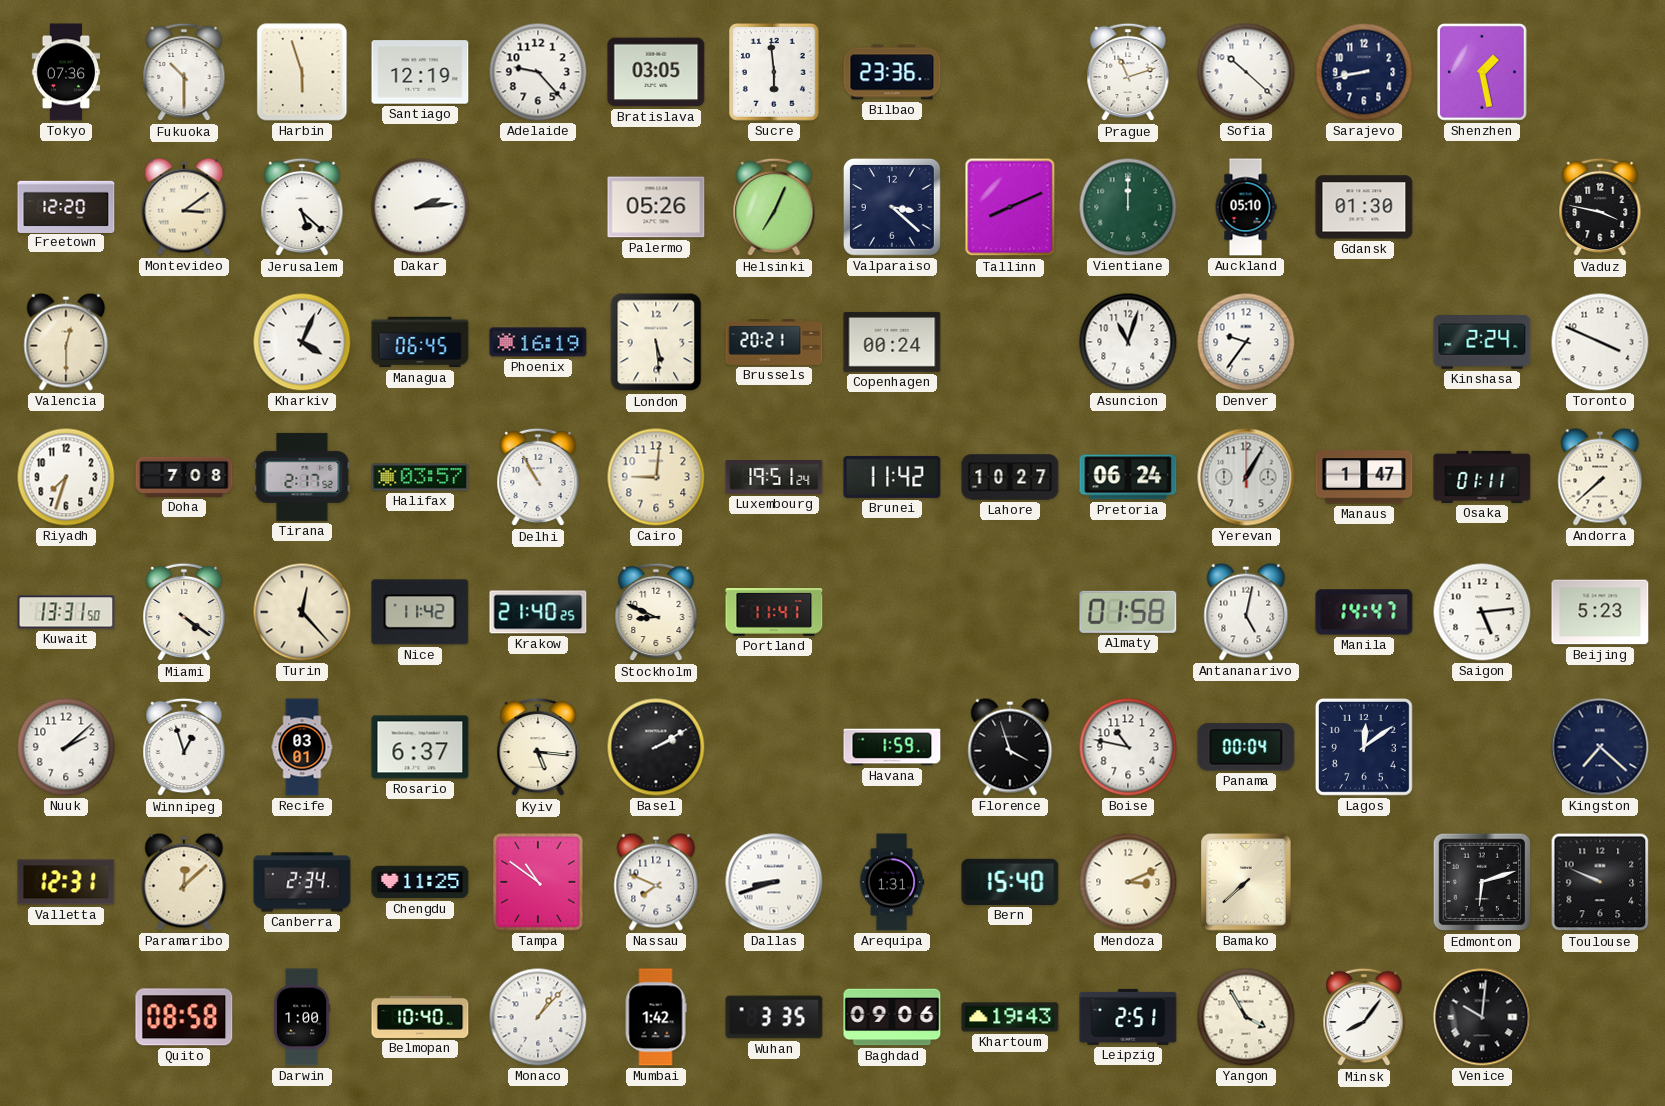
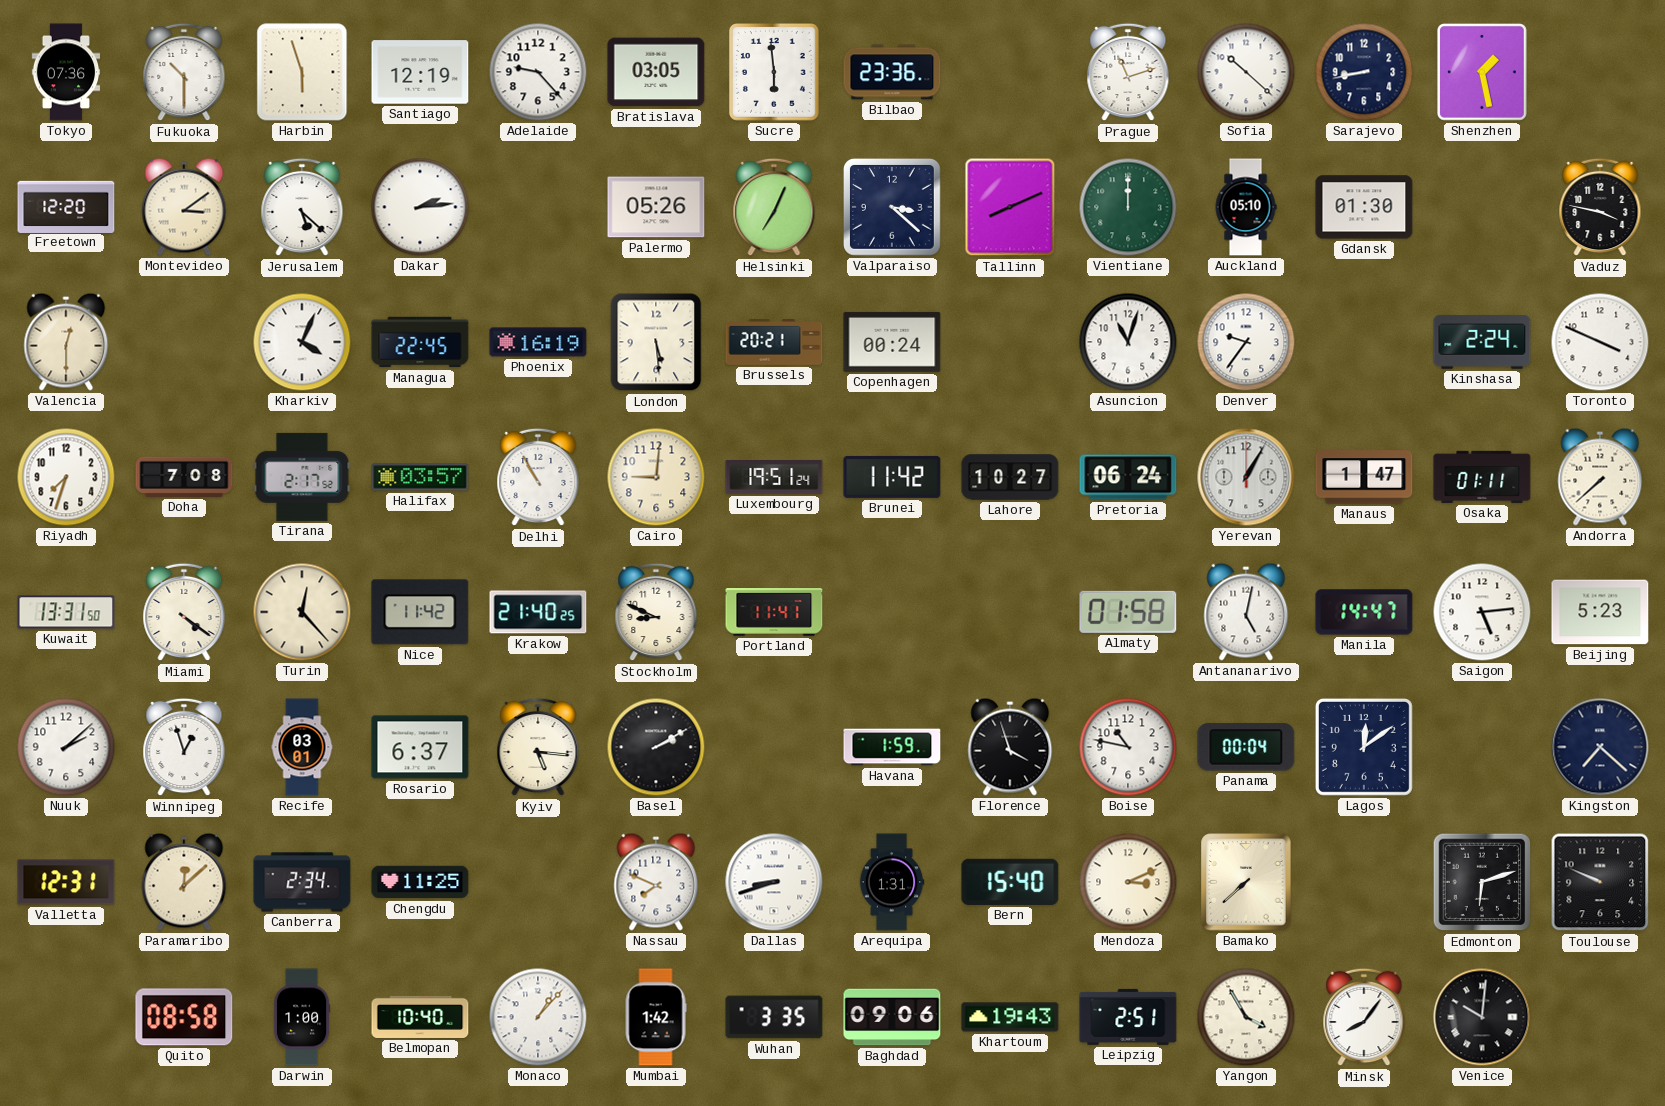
Managua: 06:45 -> 22:45
Tampa: 10:51 -> none
